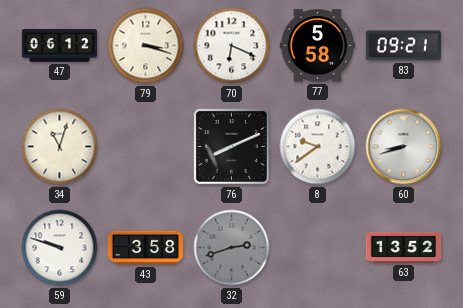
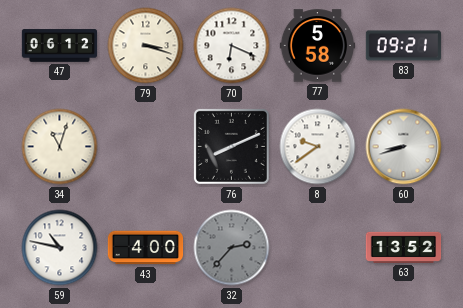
59: 9:48 -> 10:47
43: 3:58 -> 4:00
32: 2:42 -> 2:37
